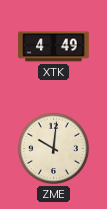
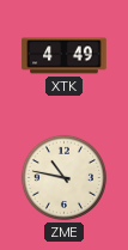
ZME: 10:01 -> 10:47
